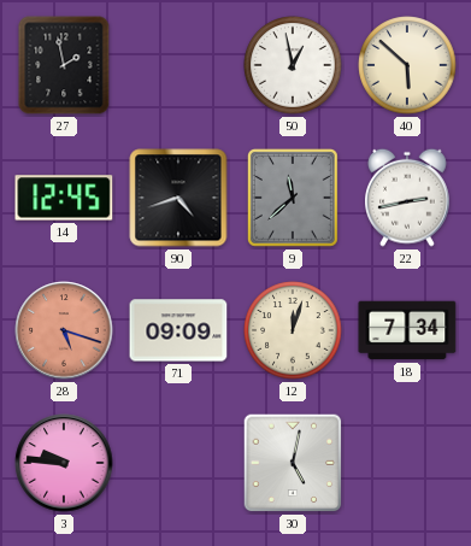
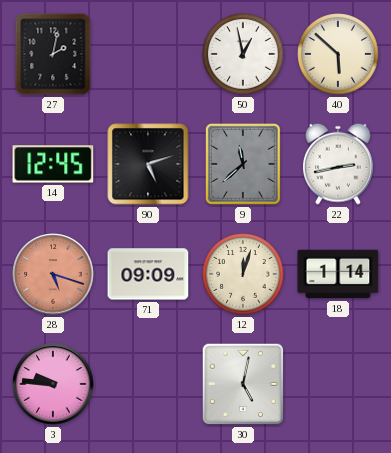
27: 1:58 -> 2:02
90: 4:42 -> 5:12
18: 7:34 -> 1:14
